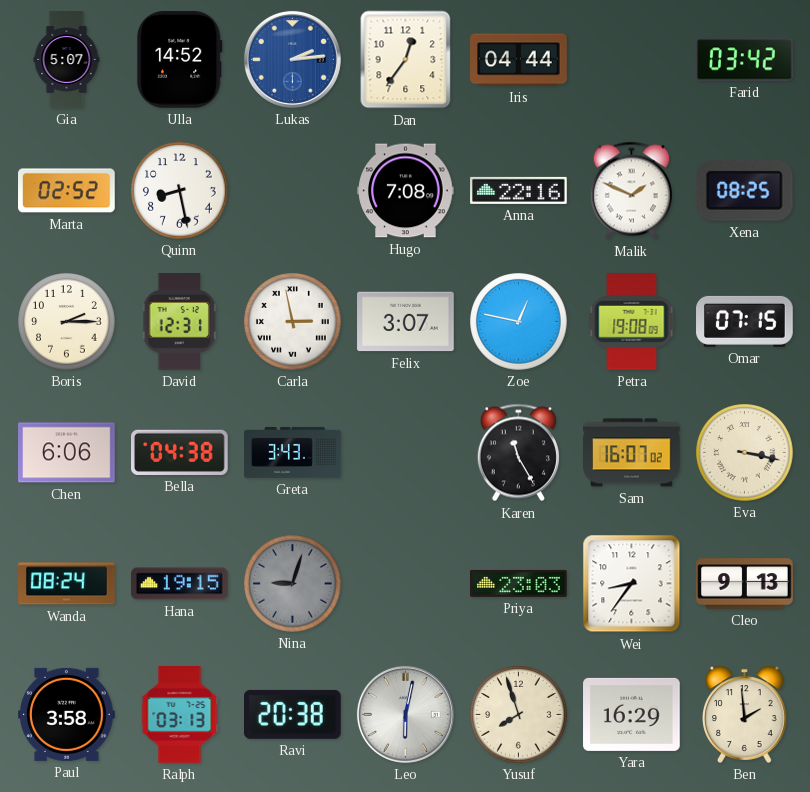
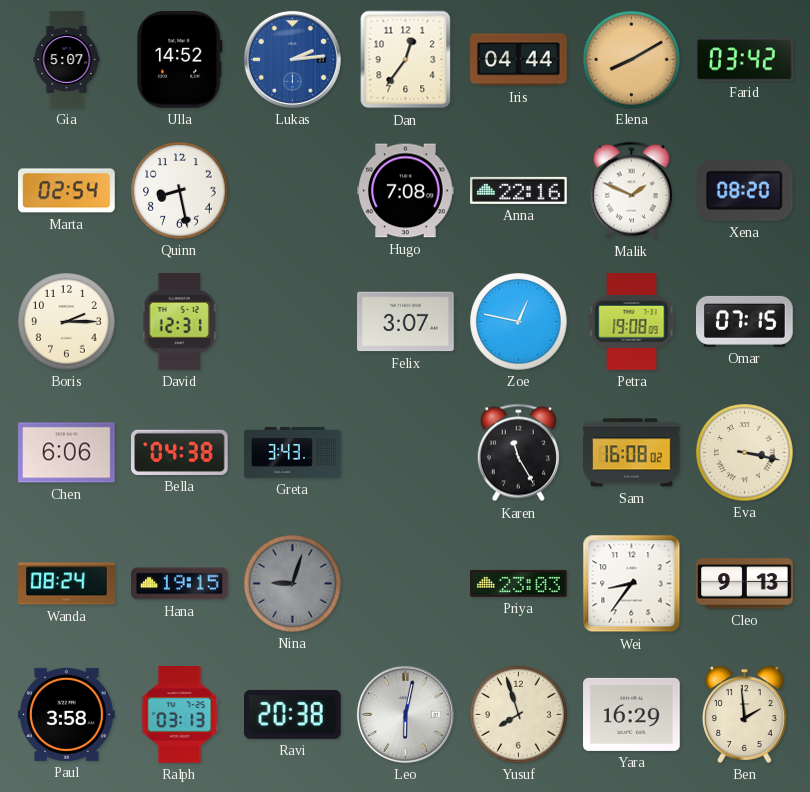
Elena: none -> 8:10
Marta: 02:52 -> 02:54
Xena: 08:25 -> 08:20
Carla: 2:58 -> none
Sam: 16:07 -> 16:08
